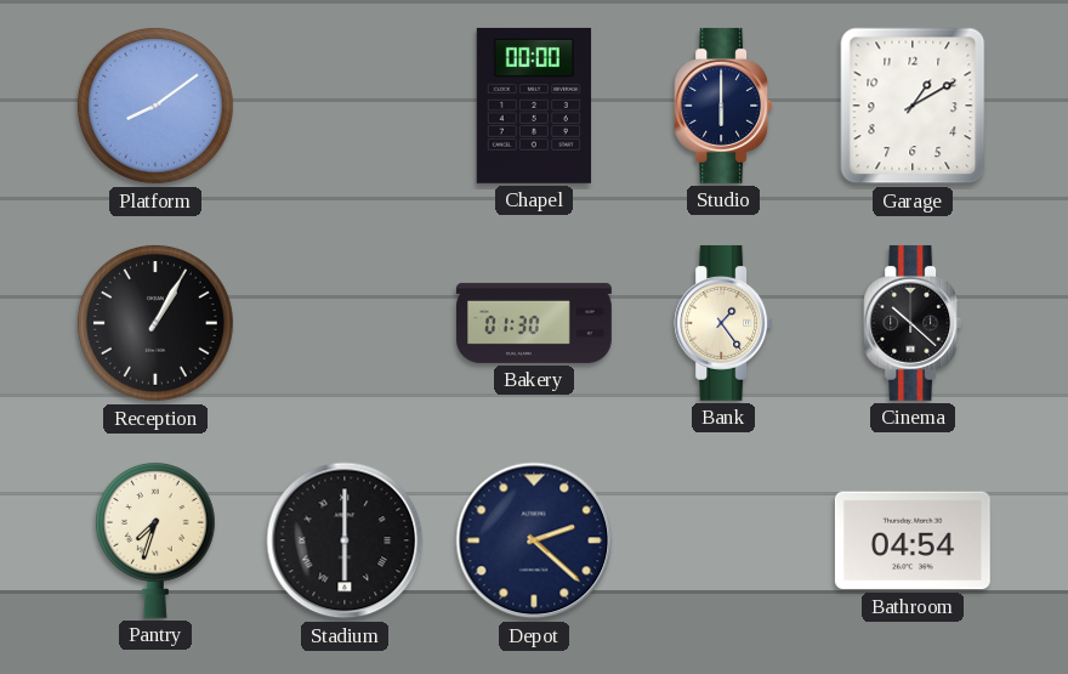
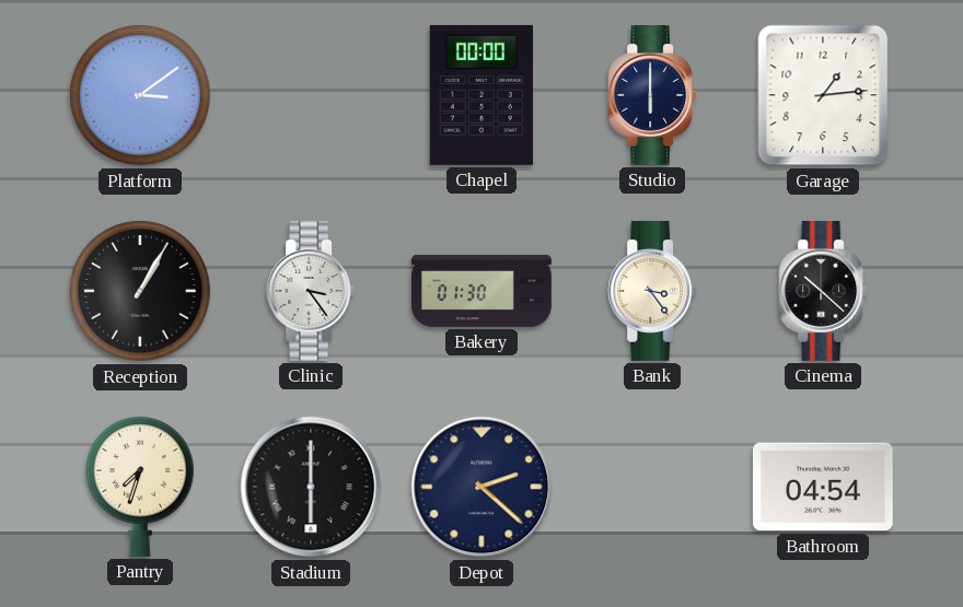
Platform: 8:09 -> 3:09
Garage: 1:10 -> 1:14
Clinic: none -> 3:24
Bank: 1:24 -> 3:24
